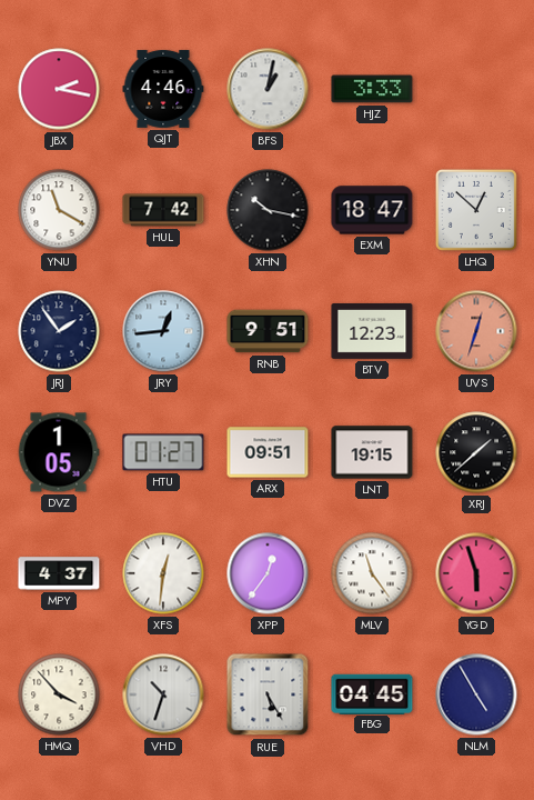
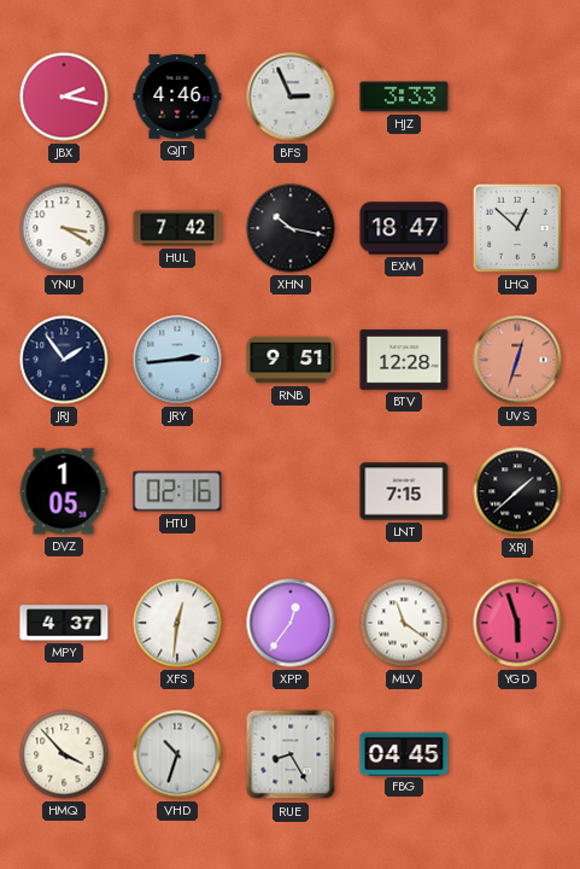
BFS: 1:02 -> 2:56
YNU: 11:20 -> 3:20
JRY: 12:44 -> 2:44
BTV: 12:23 -> 12:28
HTU: 01:27 -> 02:16
ARX: 09:51 -> none
LNT: 19:15 -> 7:15
MLV: 11:24 -> 11:21
RUE: 5:25 -> 8:25
NLM: 4:55 -> none
